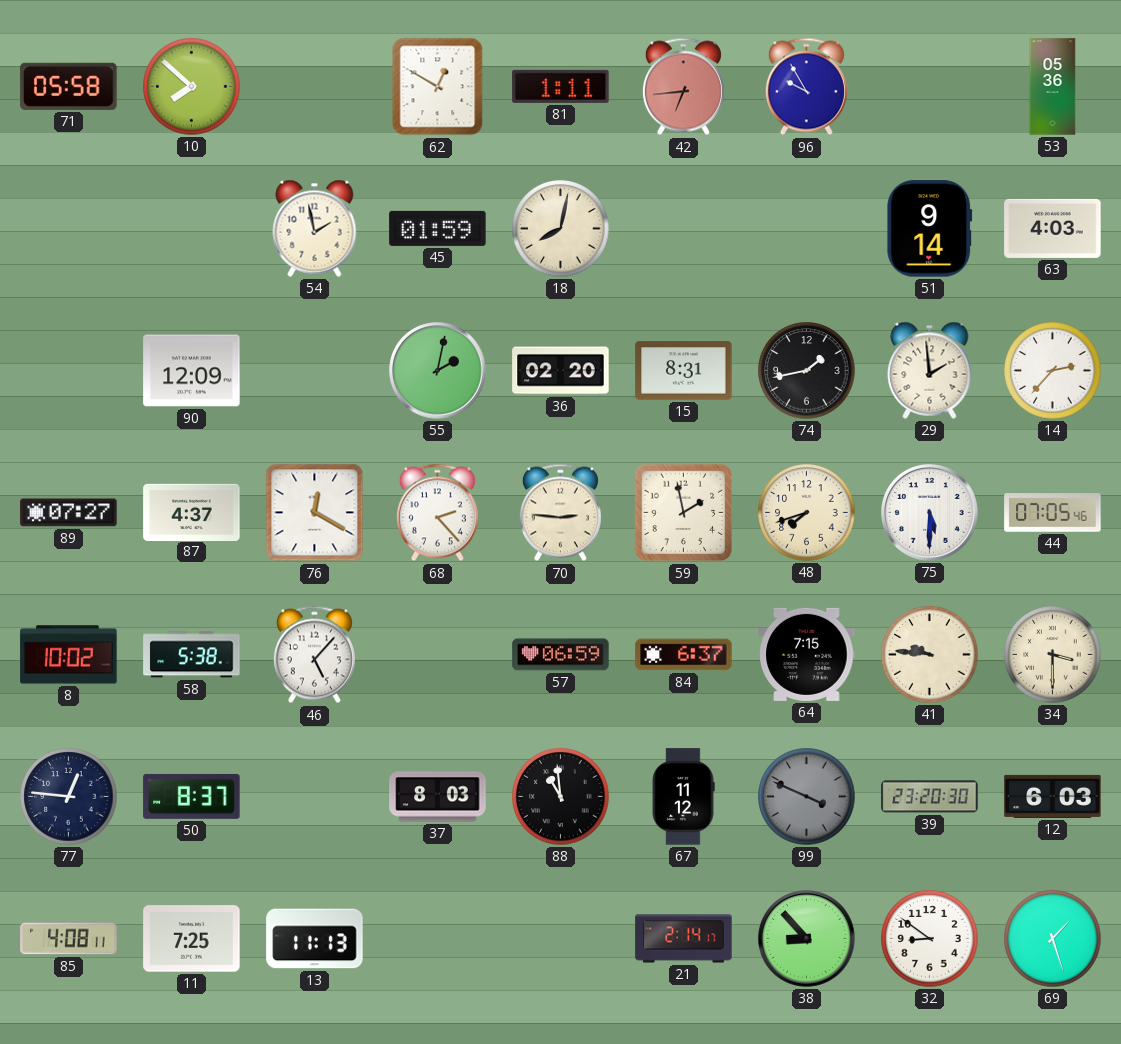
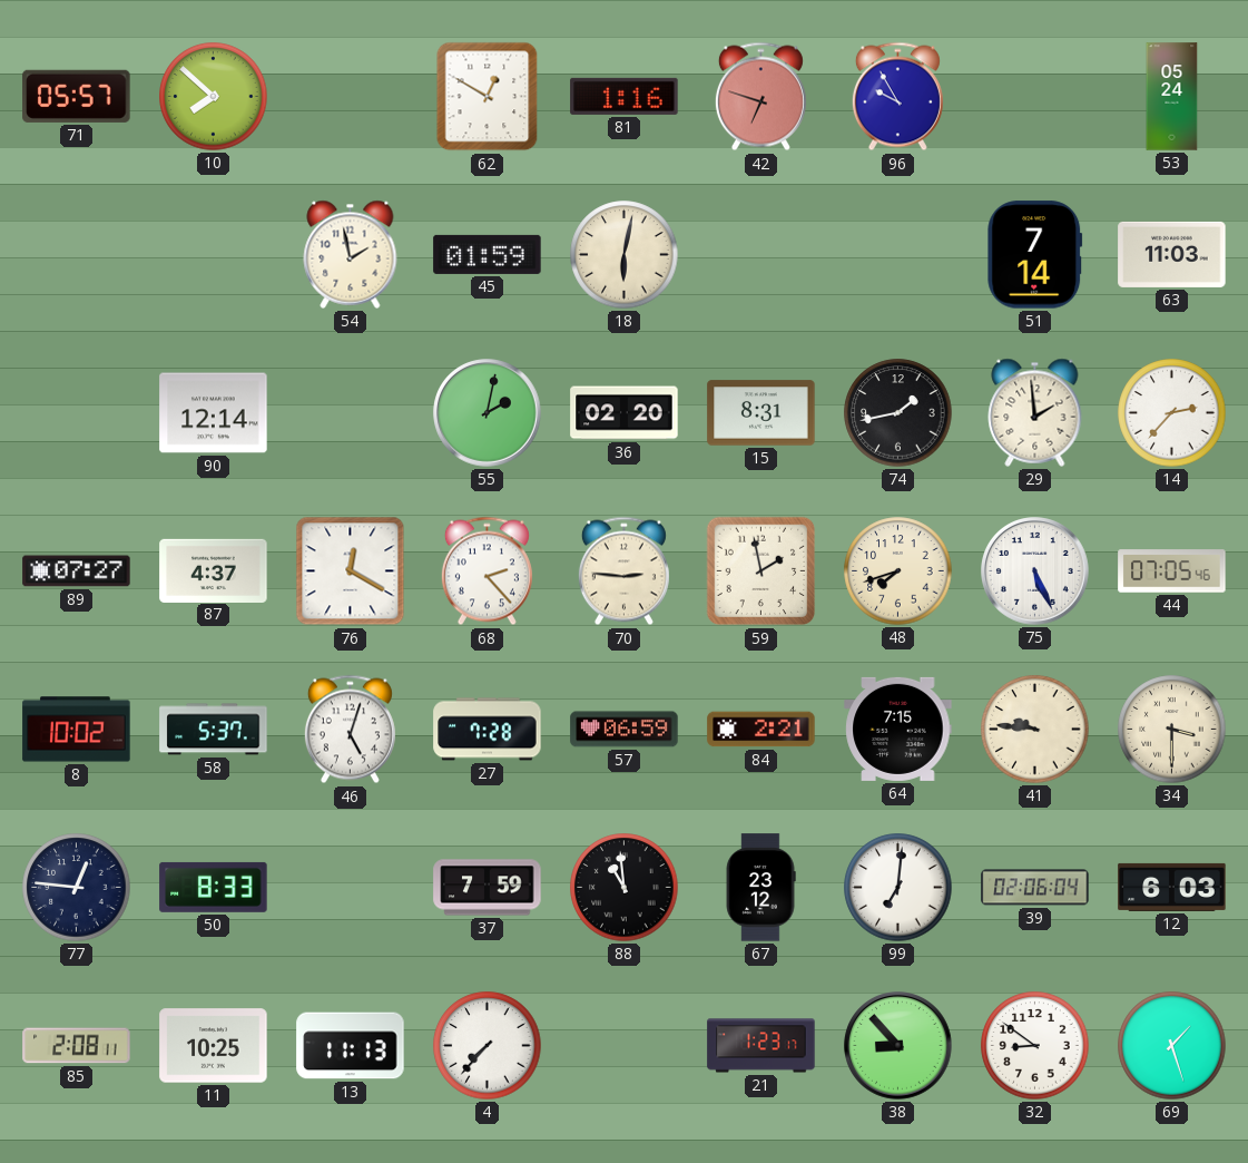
71: 05:58 -> 05:57
81: 1:11 -> 1:16
42: 6:44 -> 6:48
53: 05:36 -> 05:24
18: 8:02 -> 6:02
51: 9:14 -> 7:14
63: 4:03 -> 11:03
90: 12:09 -> 12:14
75: 5:30 -> 5:26
58: 5:38 -> 5:37
46: 5:07 -> 5:03
27: none -> 7:28
84: 6:37 -> 2:21
50: 8:37 -> 8:33
37: 8:03 -> 7:59
67: 11:12 -> 23:12
99: 3:49 -> 7:01
99 dial: grey -> white
39: 23:20 -> 02:06
85: 4:08 -> 2:08
11: 7:25 -> 10:25
4: none -> 7:37
21: 2:14 -> 1:23
